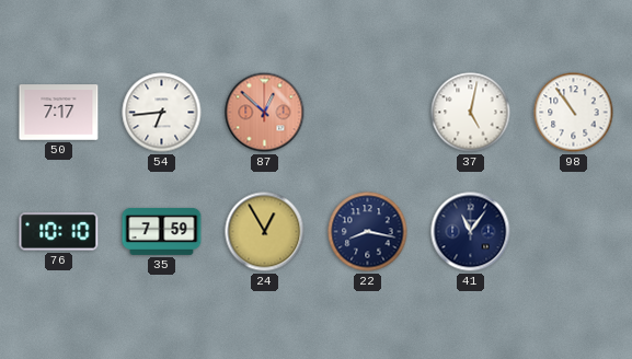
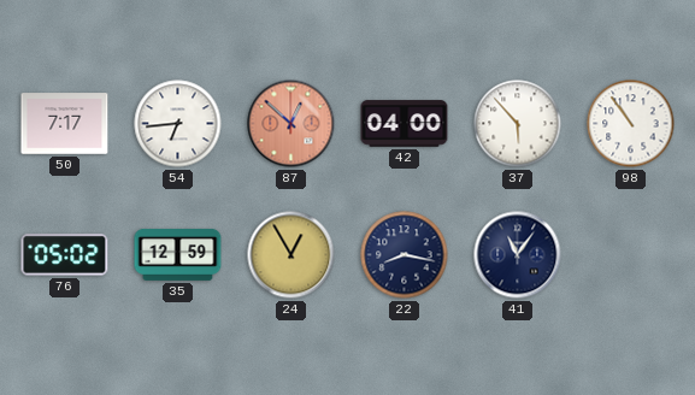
42: none -> 04:00
37: 5:02 -> 5:53
76: 10:10 -> 05:02
35: 7:59 -> 12:59
